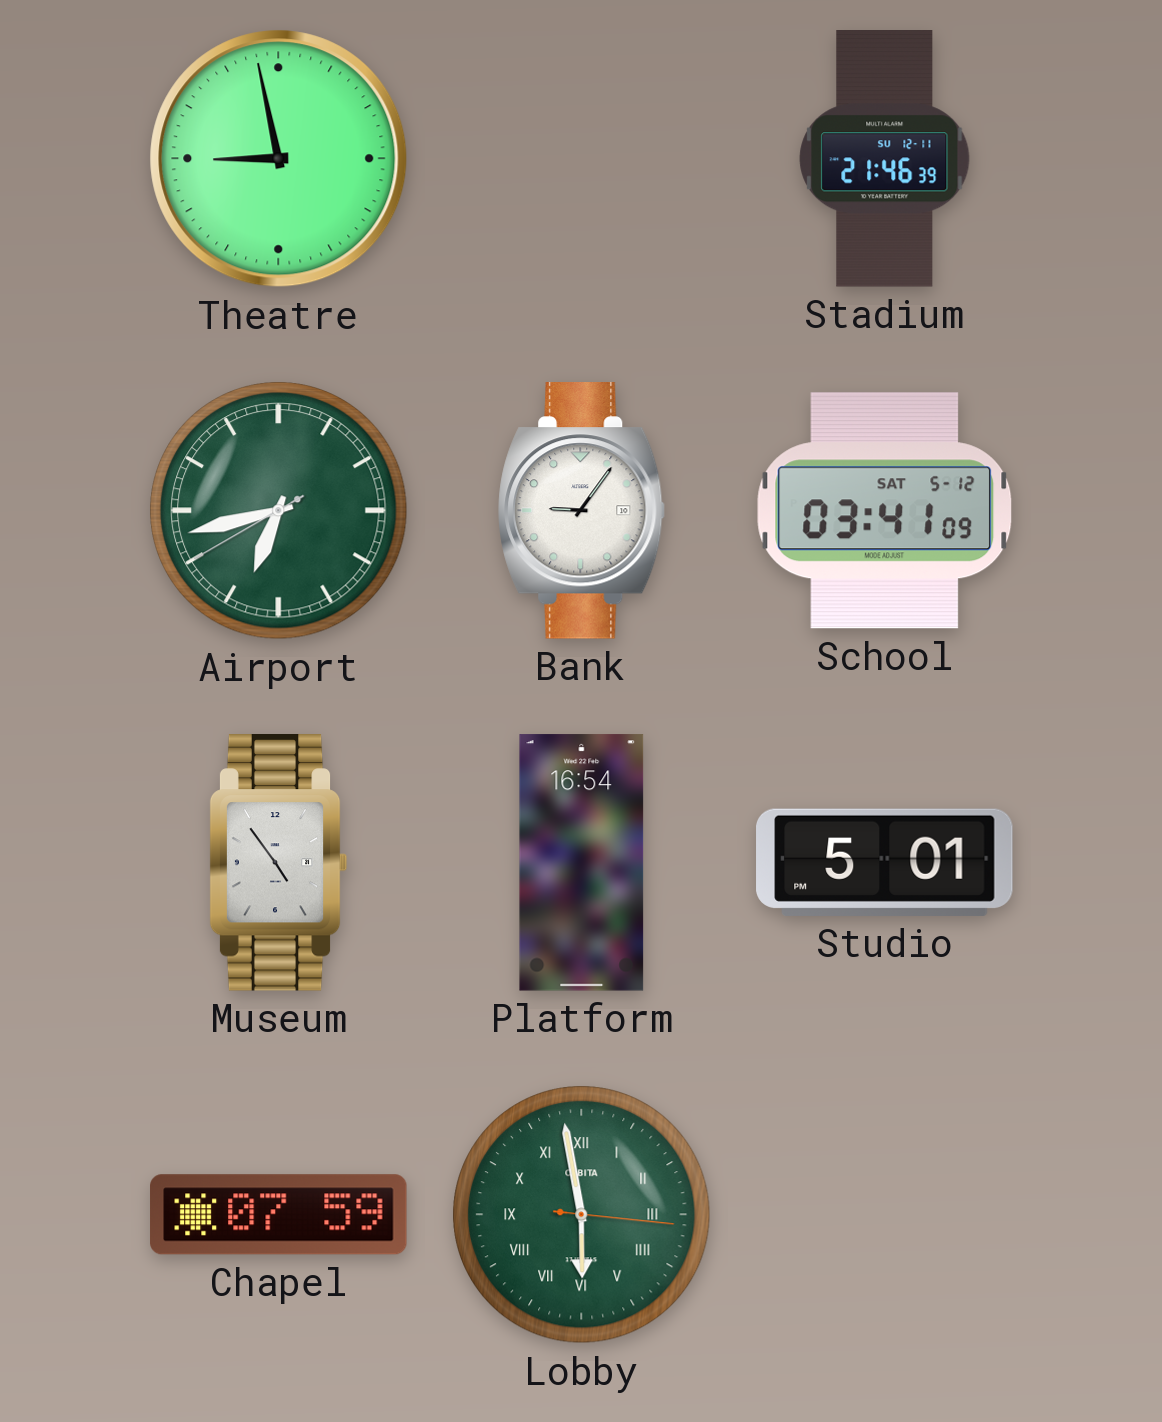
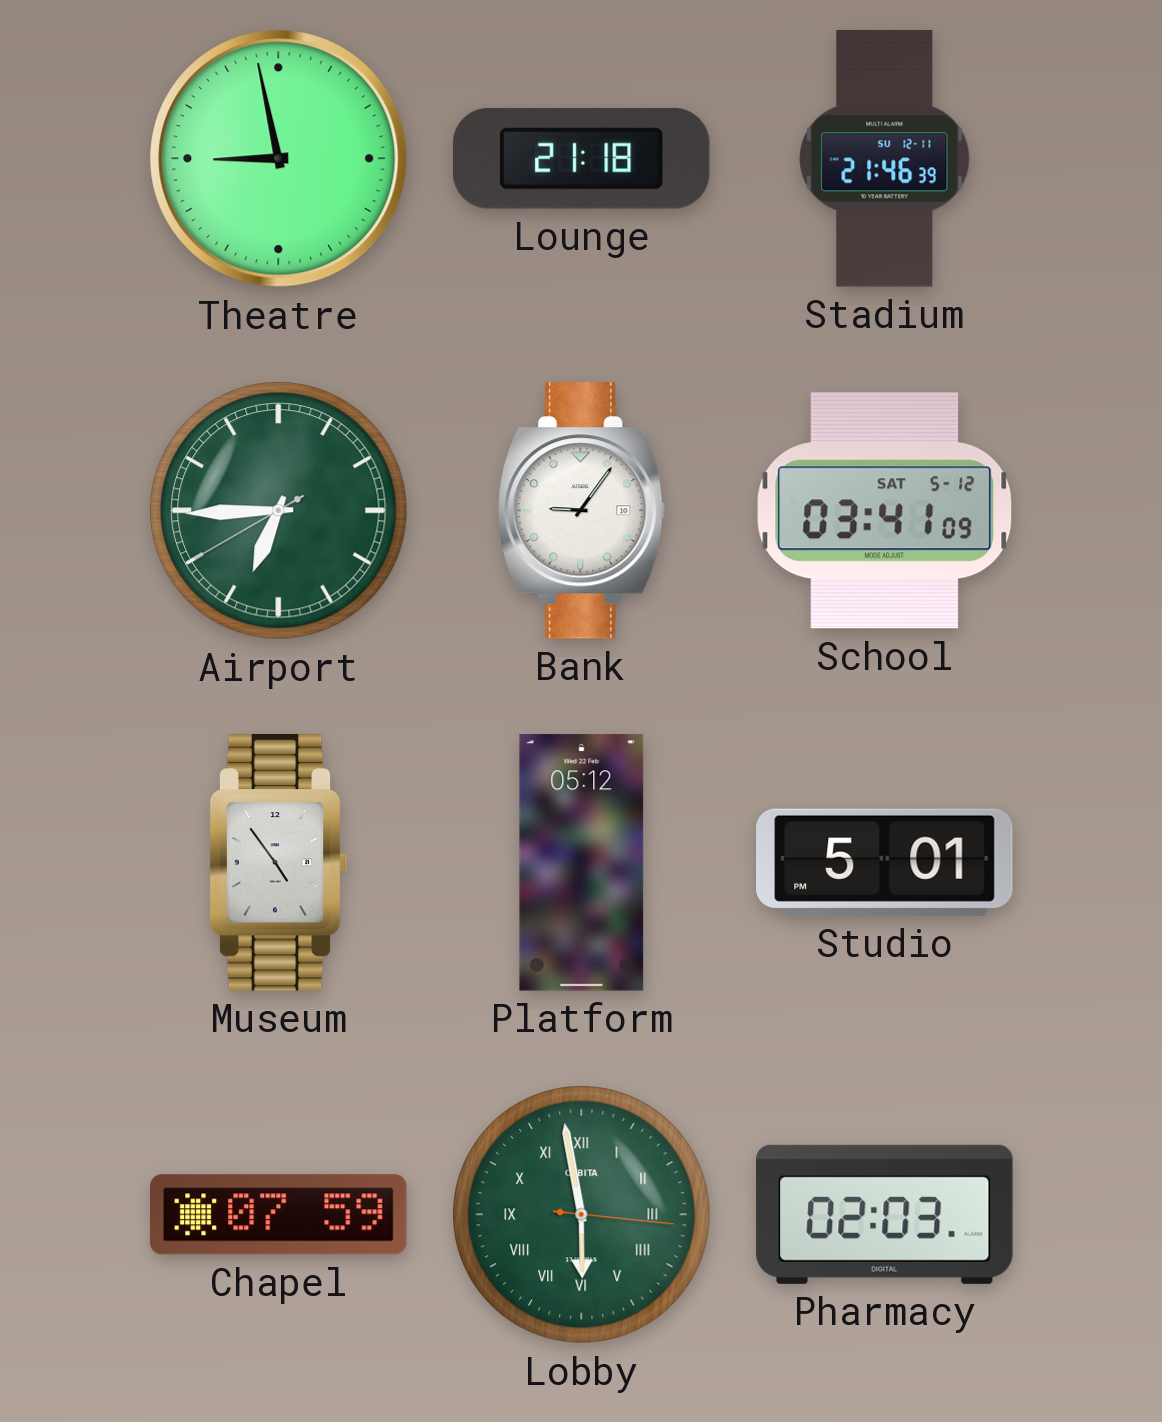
Lounge: none -> 21:18
Airport: 6:42 -> 6:44
Platform: 16:54 -> 05:12
Pharmacy: none -> 02:03
